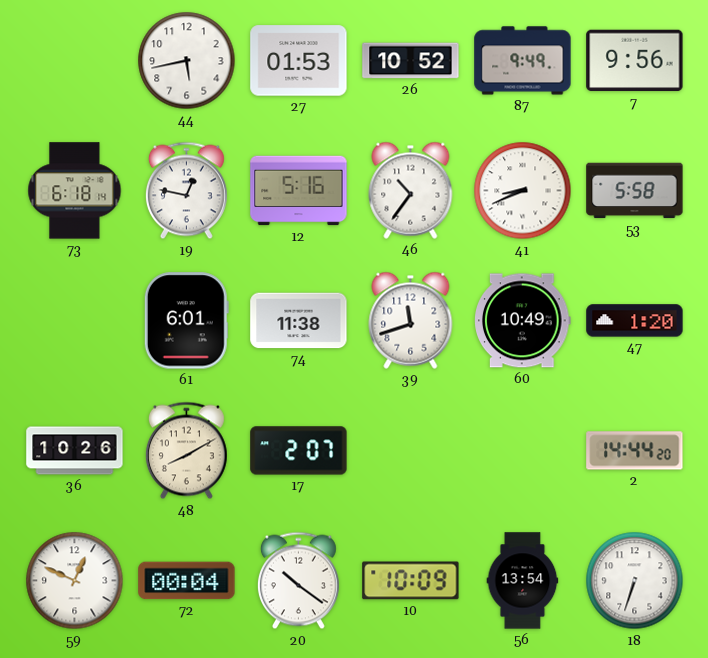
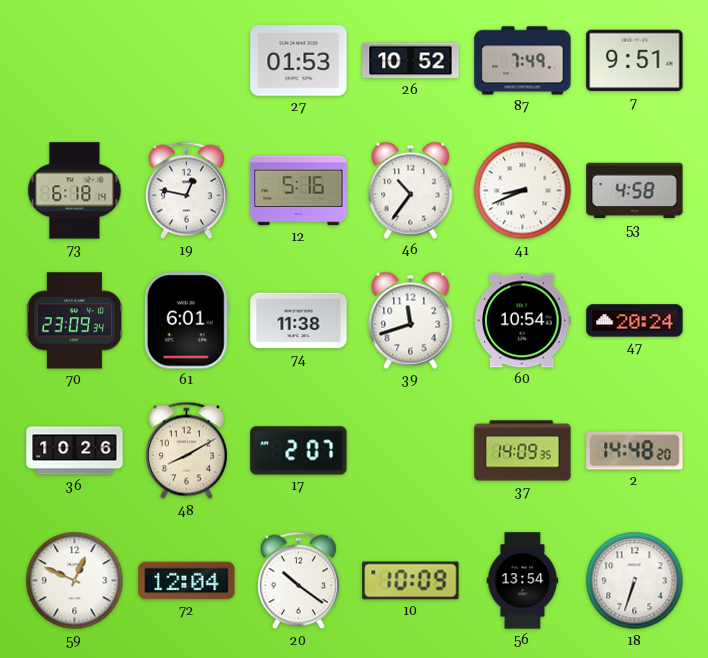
44: 5:43 -> none
87: 9:49 -> 7:49
7: 9:56 -> 9:51
53: 5:58 -> 4:58
70: none -> 23:09
60: 10:49 -> 10:54
47: 1:20 -> 20:24
37: none -> 14:09
2: 14:44 -> 14:48
72: 00:04 -> 12:04
